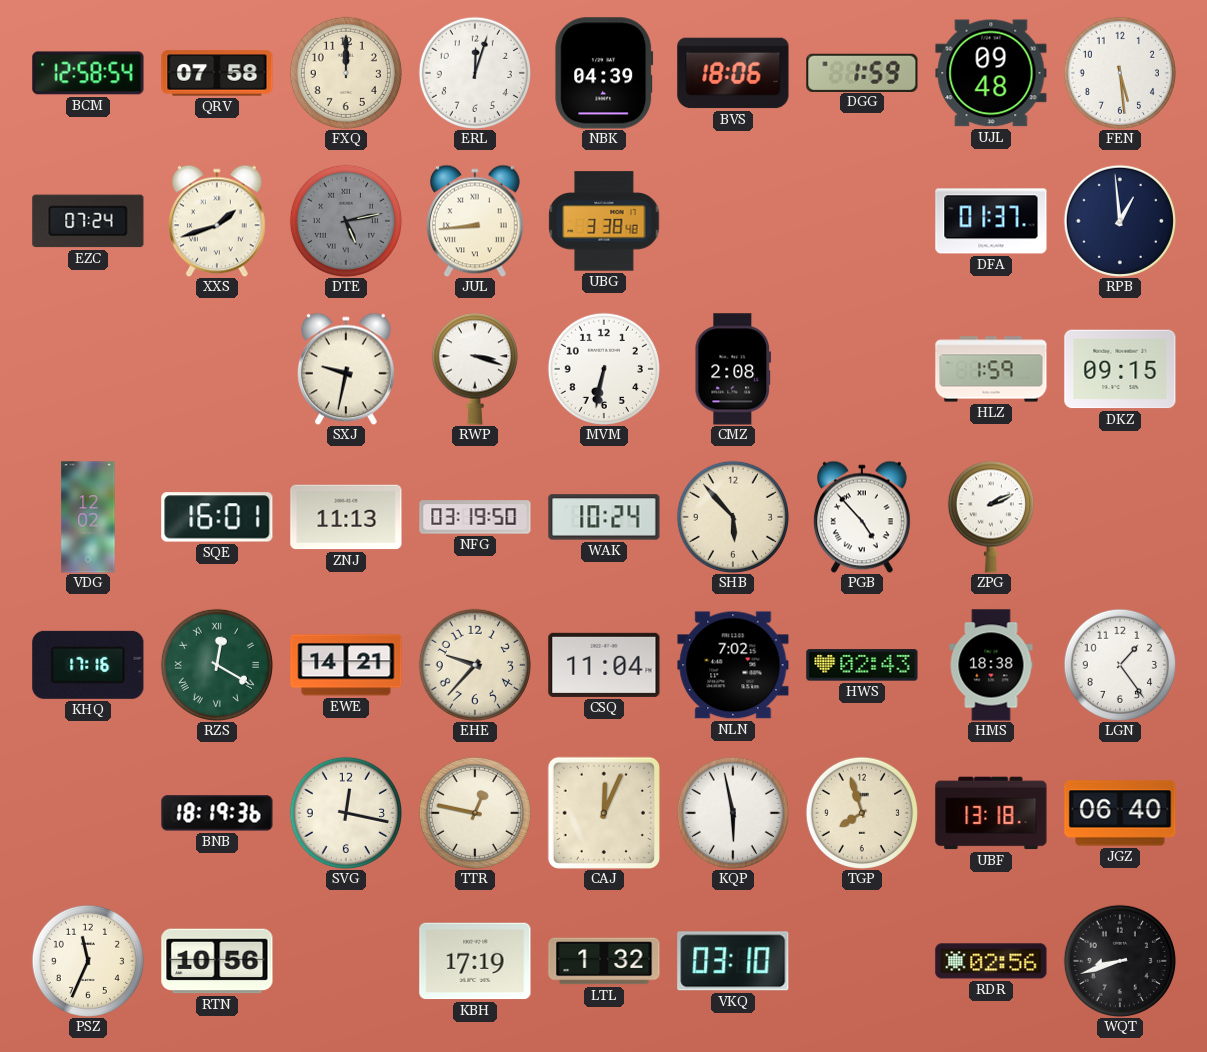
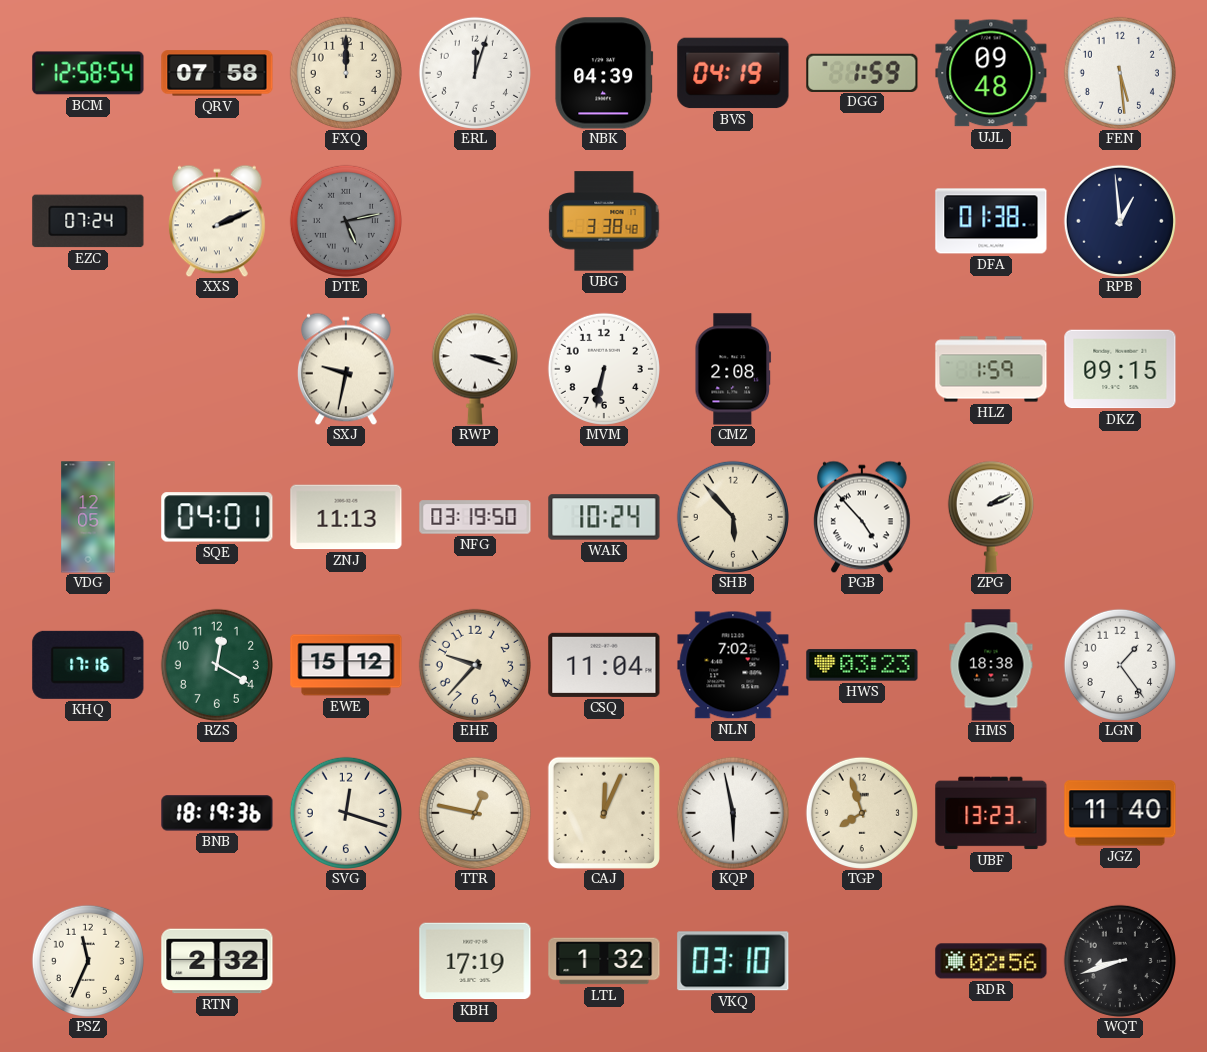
BVS: 18:06 -> 04:19
XXS: 1:42 -> 2:11
JUL: 8:44 -> none
DFA: 01:37 -> 01:38
VDG: 12:02 -> 12:05
SQE: 16:01 -> 04:01
RZS numerals: Roman -> Arabic
EWE: 14:21 -> 15:12
HWS: 02:43 -> 03:23
SVG: 12:17 -> 12:18
UBF: 13:18 -> 13:23
JGZ: 06:40 -> 11:40
RTN: 10:56 -> 2:32
